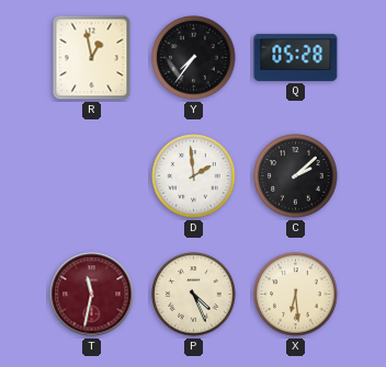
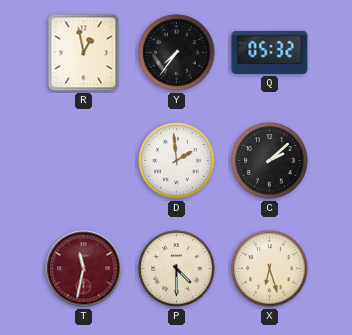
Q: 05:28 -> 05:32
P: 4:26 -> 4:30
X: 6:29 -> 6:27
